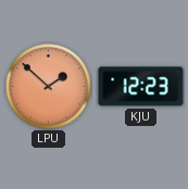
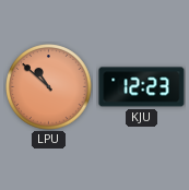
LPU: 1:52 -> 10:52
